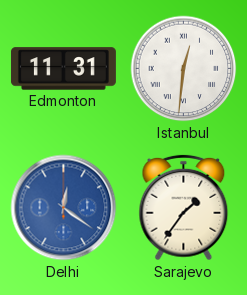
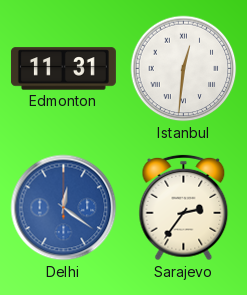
Sarajevo: 1:36 -> 2:36
